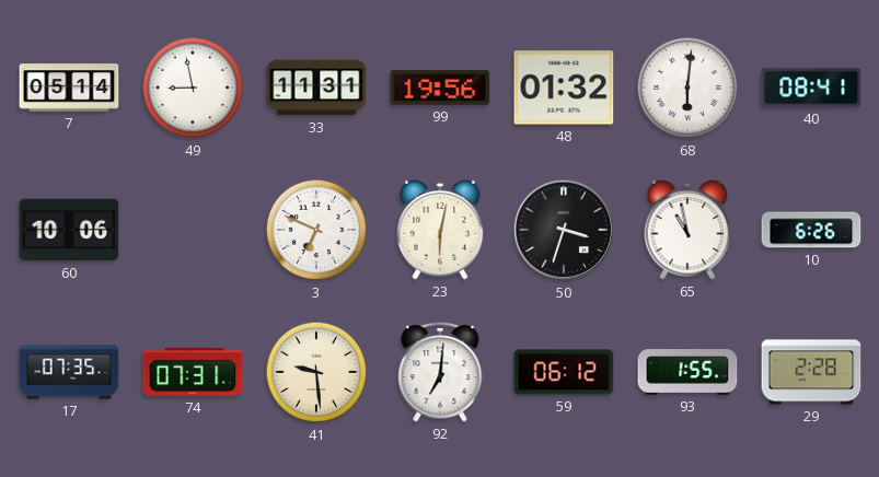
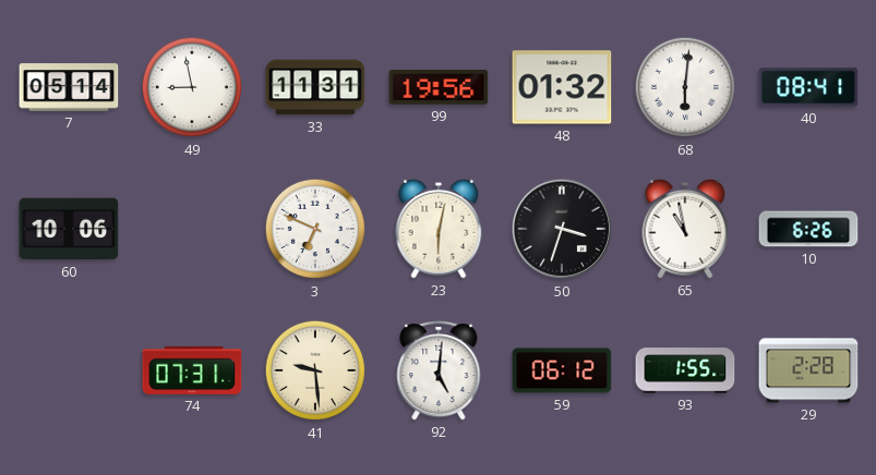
17: 07:35 -> none
92: 7:01 -> 5:01
